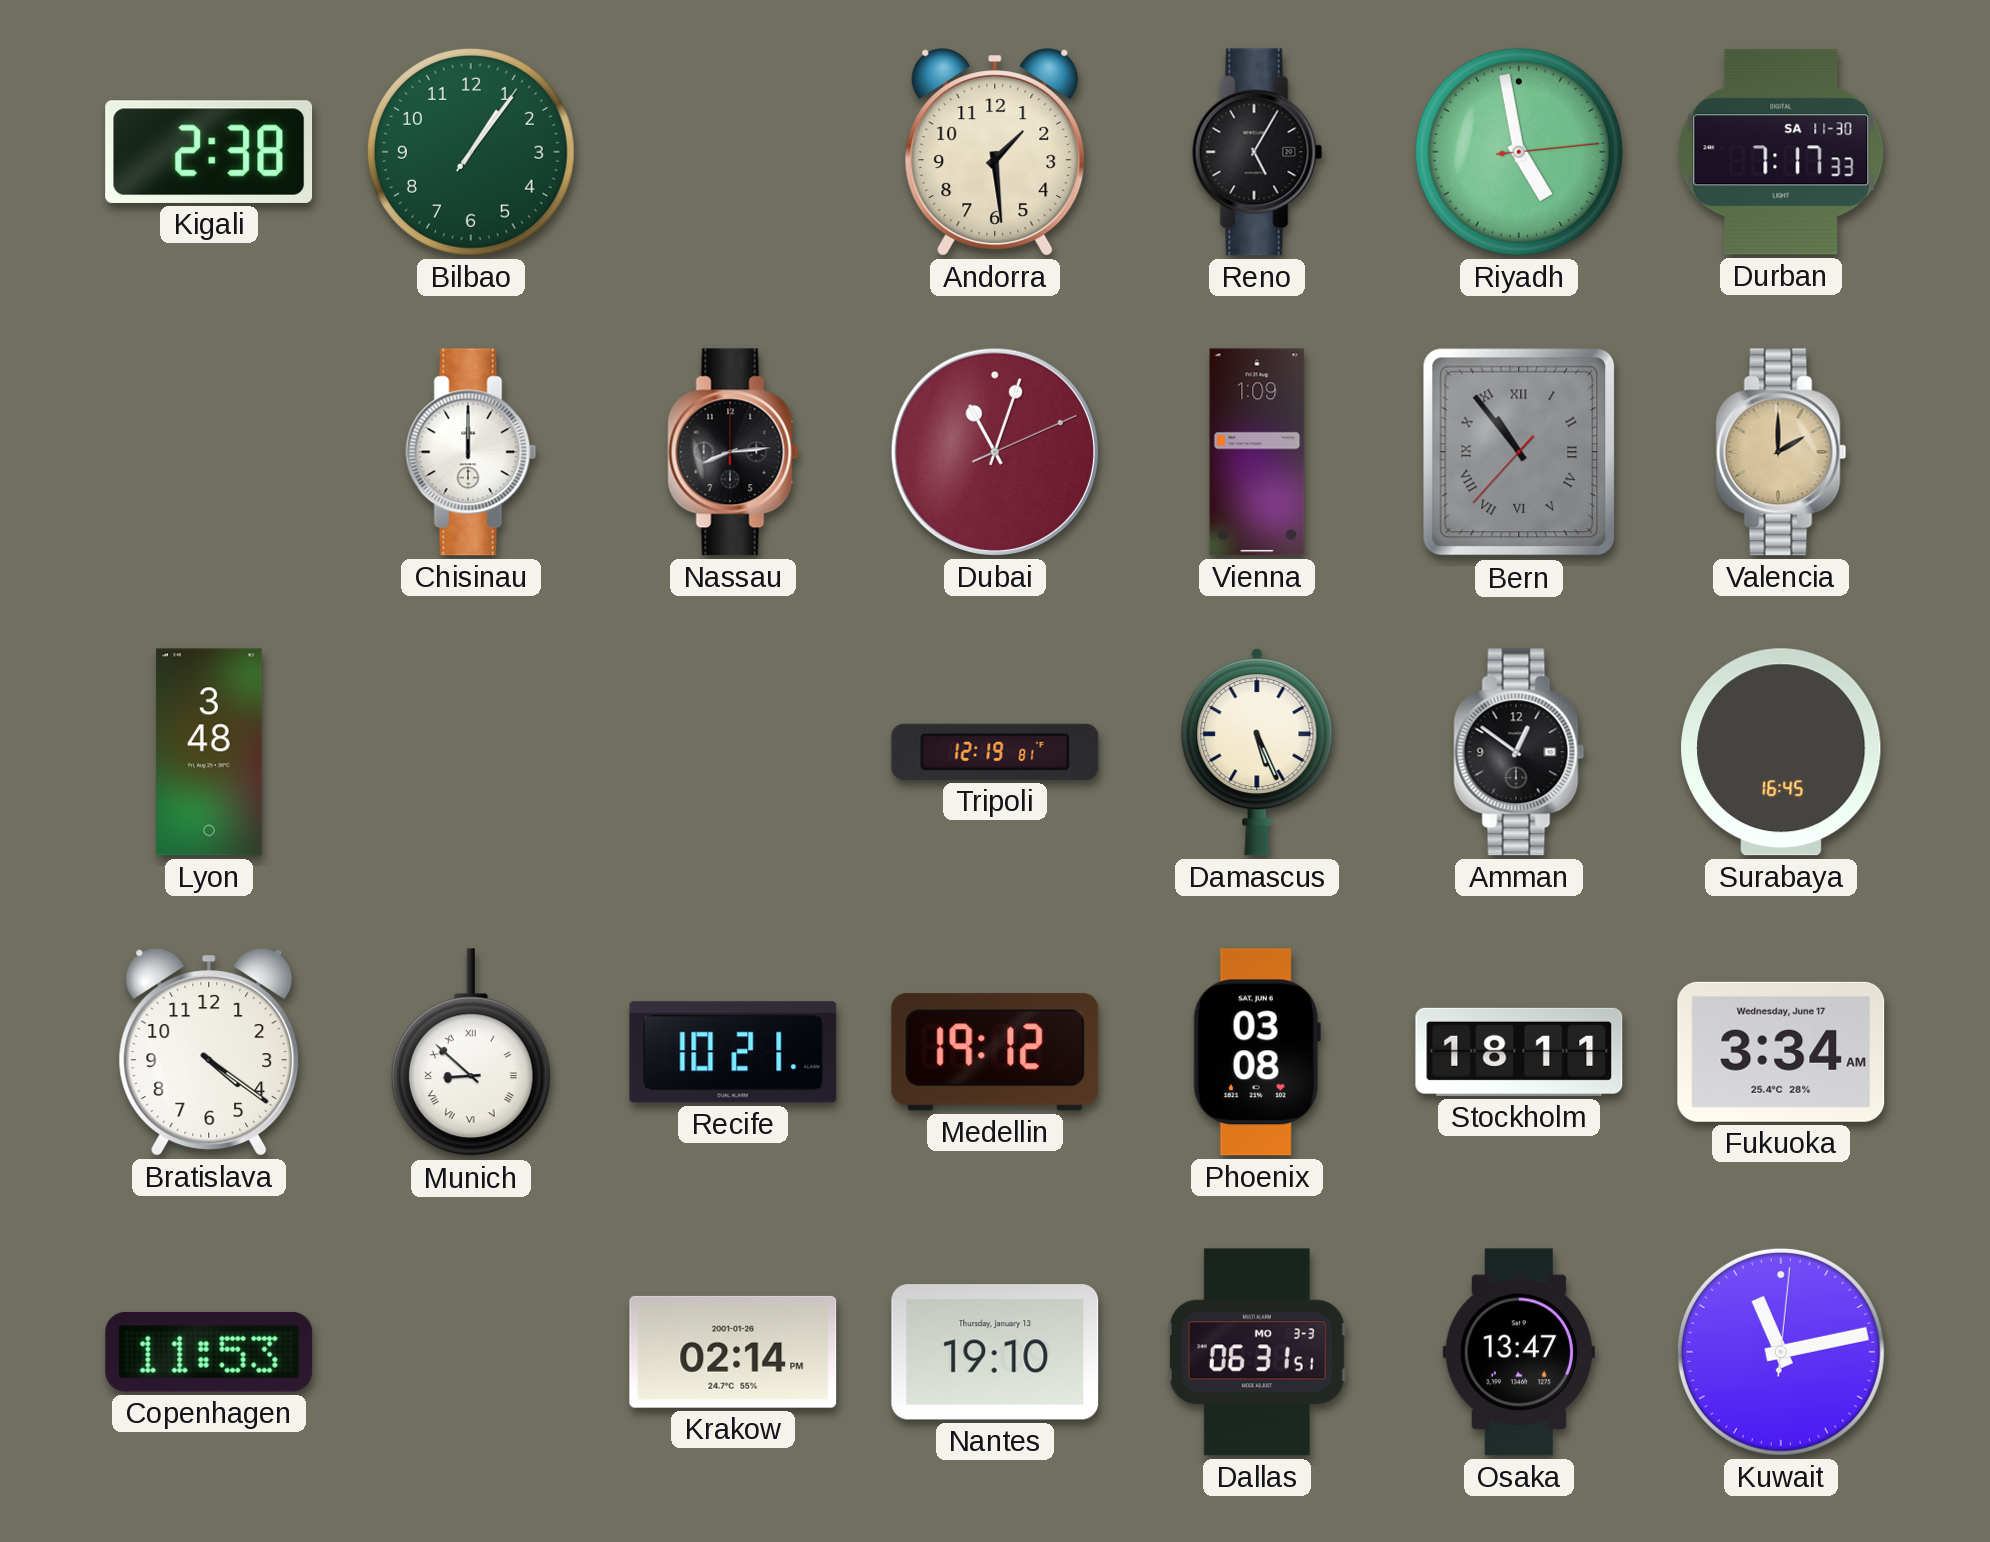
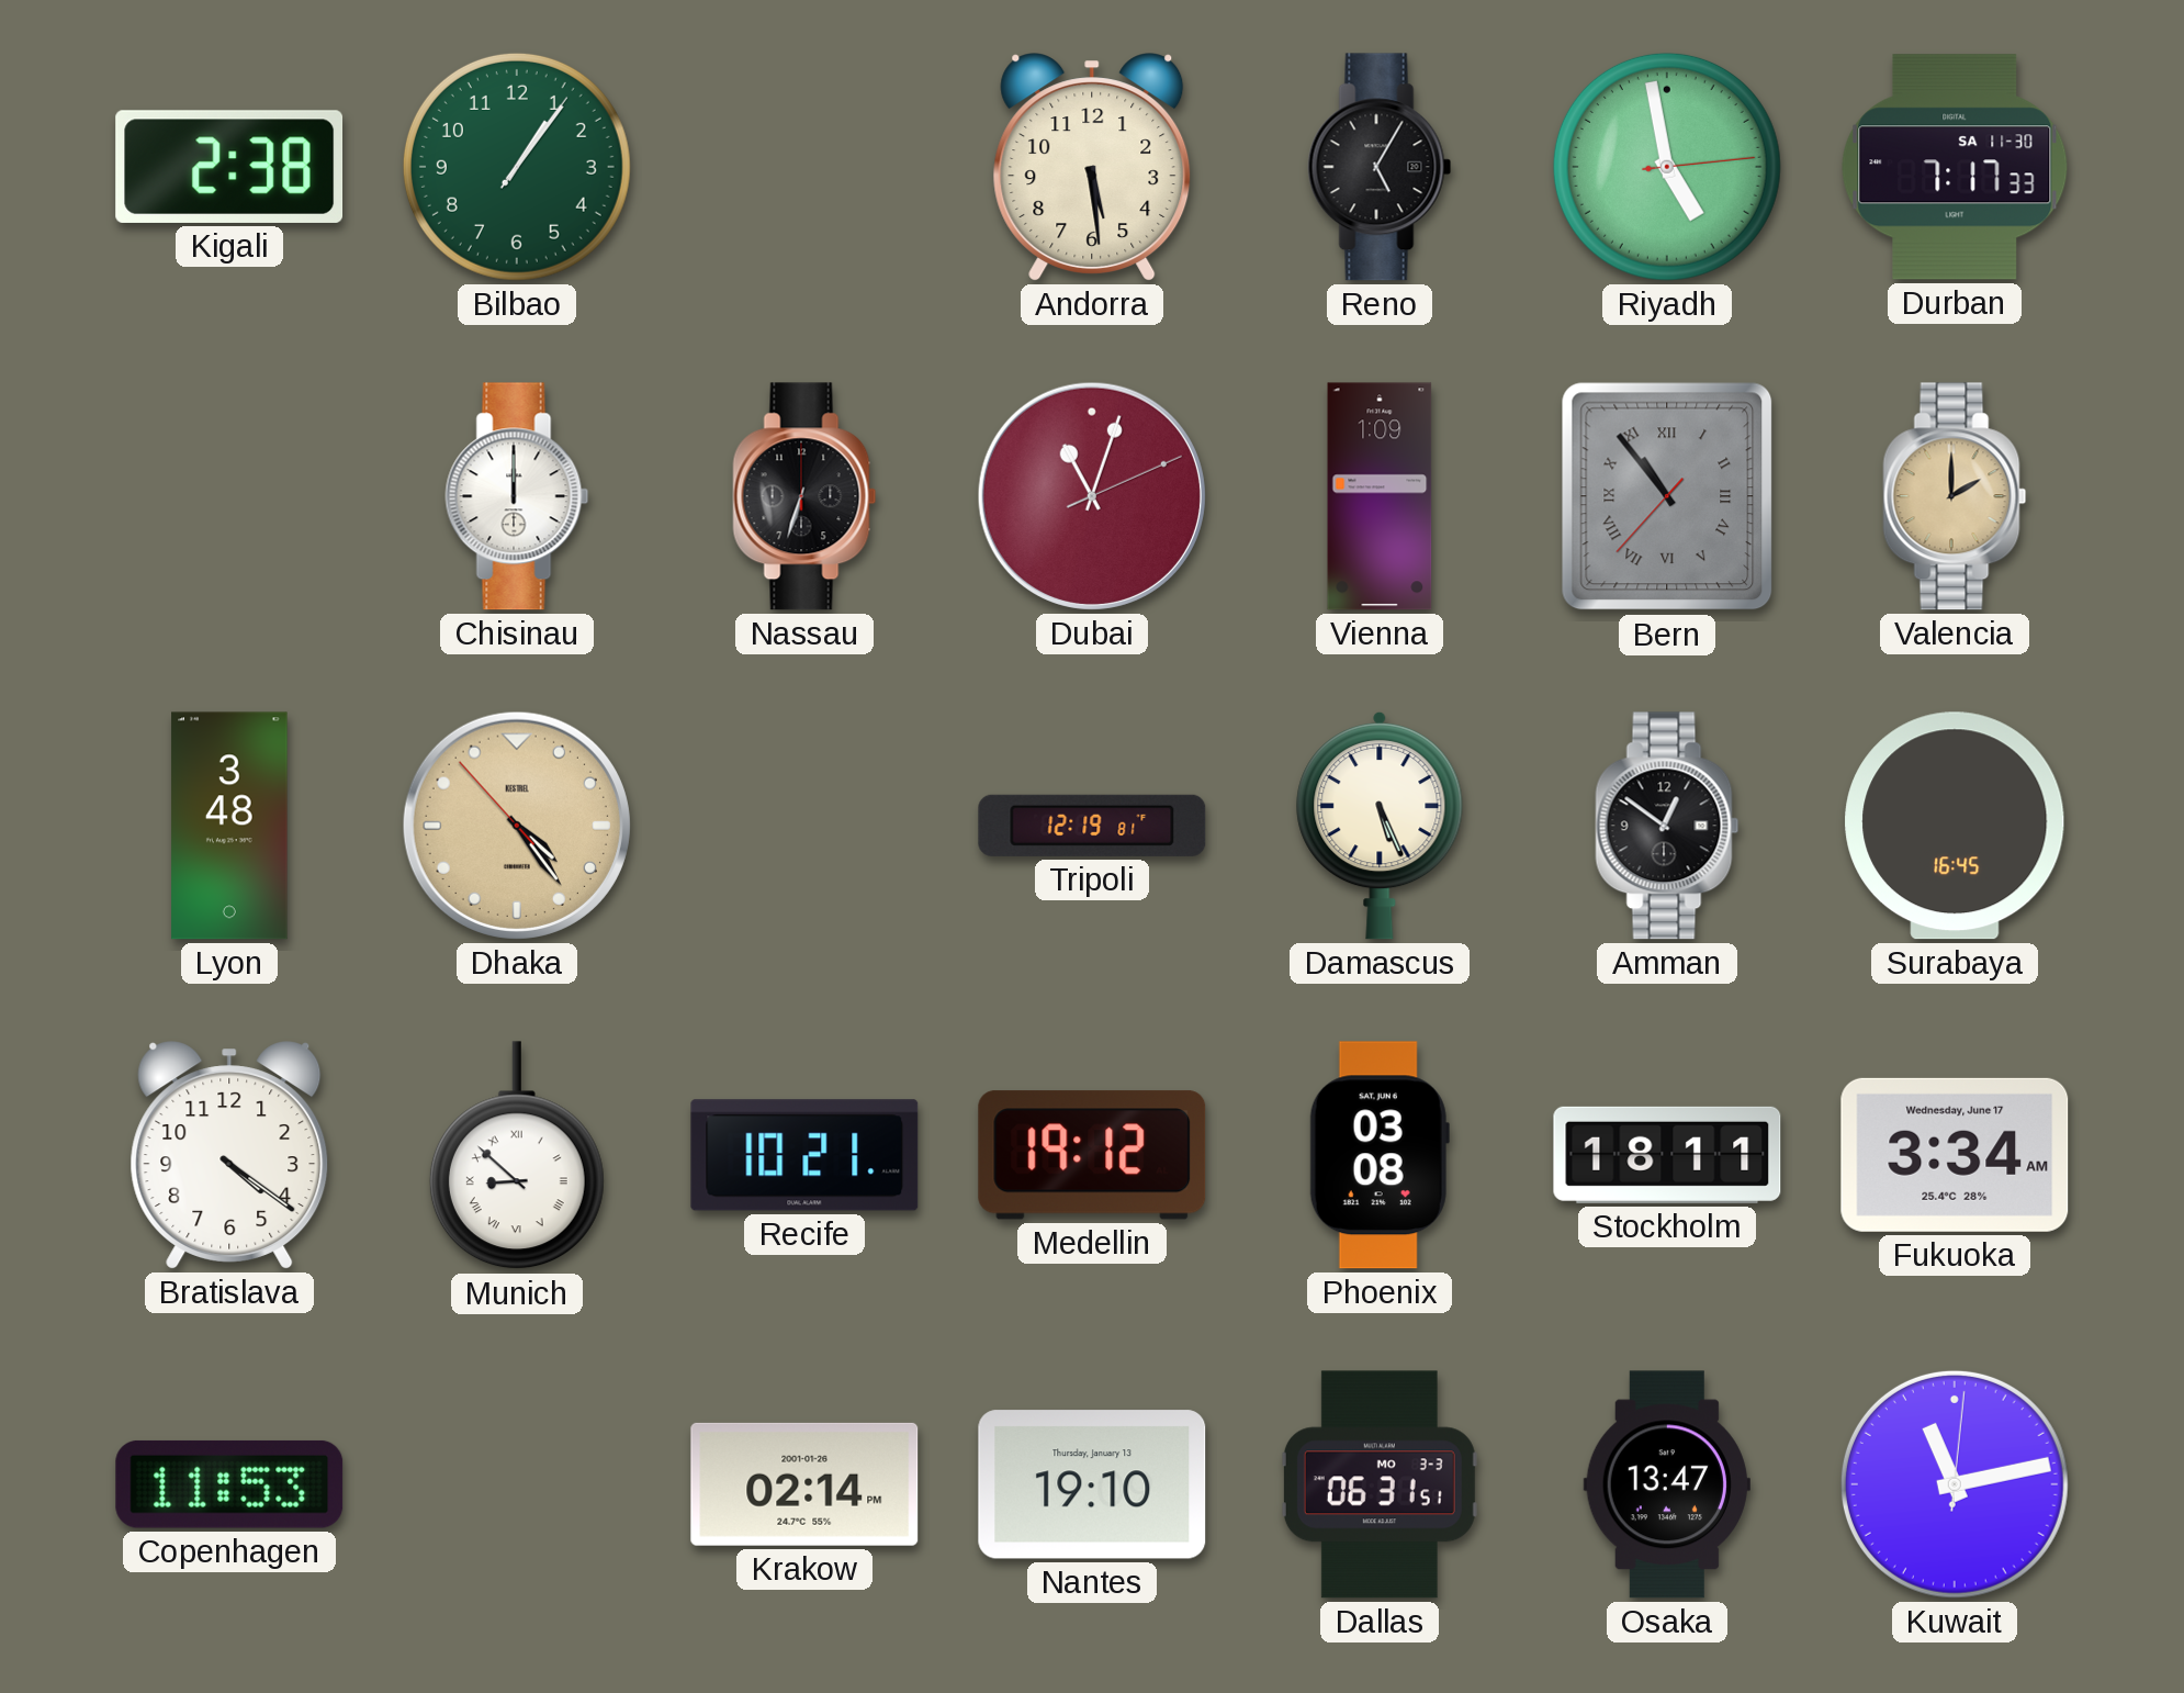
Andorra: 1:29 -> 5:29
Nassau: 8:14 -> 6:33
Dhaka: none -> 4:23
